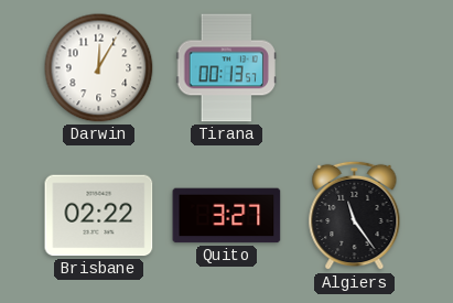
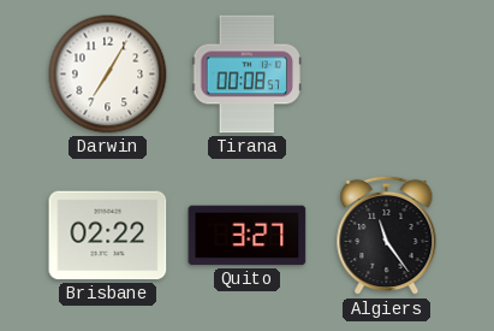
Darwin: 12:05 -> 7:05
Tirana: 00:13 -> 00:08
